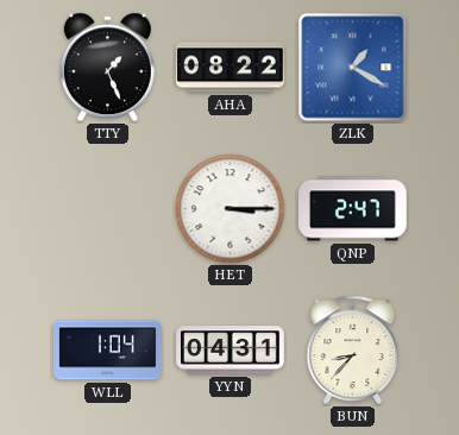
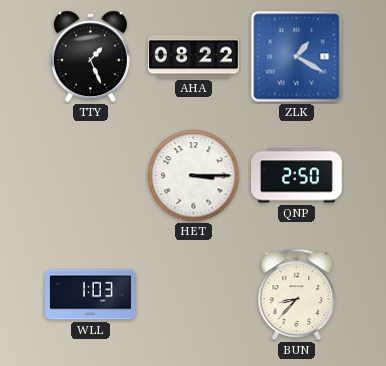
QNP: 2:47 -> 2:50
WLL: 1:04 -> 1:03
YYN: 04:31 -> none
